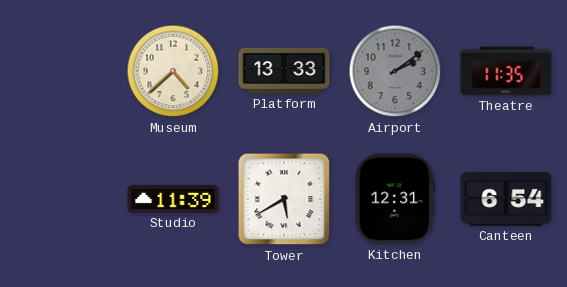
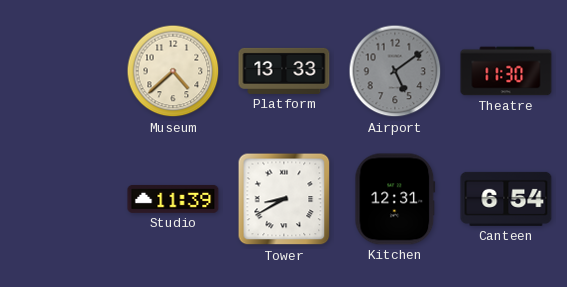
Airport: 2:09 -> 5:09
Theatre: 11:35 -> 11:30
Tower: 5:40 -> 8:40
